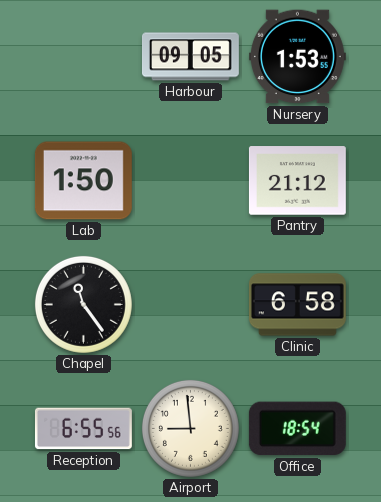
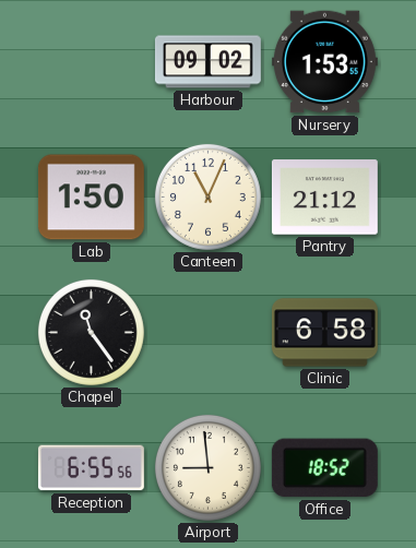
Harbour: 09:05 -> 09:02
Canteen: none -> 11:04
Office: 18:54 -> 18:52
